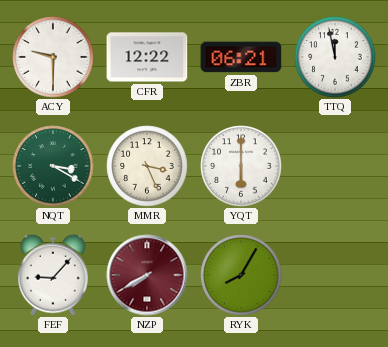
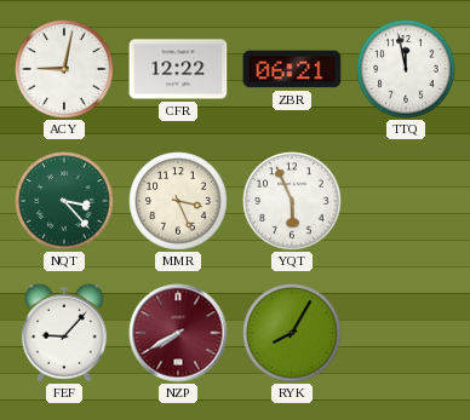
ACY: 9:30 -> 9:02
NQT: 3:20 -> 3:23
YQT: 6:00 -> 5:56
